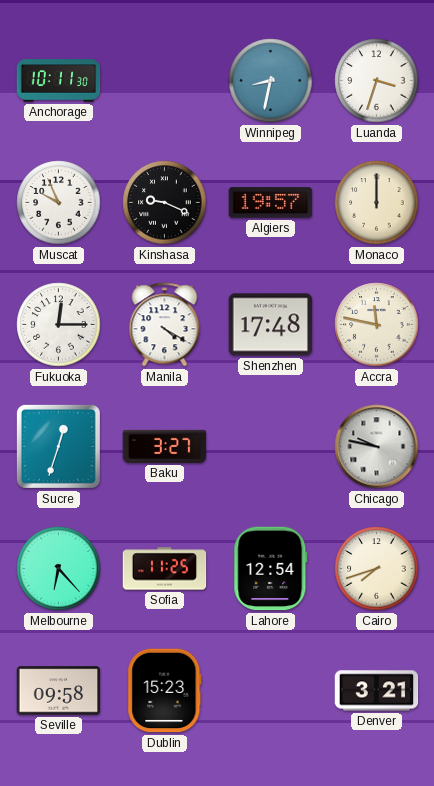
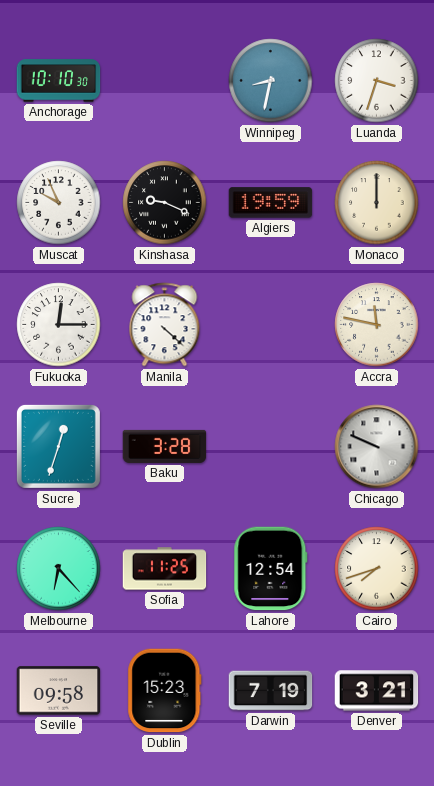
Anchorage: 10:11 -> 10:10
Algiers: 19:57 -> 19:59
Manila: 4:20 -> 4:22
Shenzhen: 17:48 -> none
Baku: 3:27 -> 3:28
Chicago: 9:47 -> 9:49
Darwin: none -> 7:19
